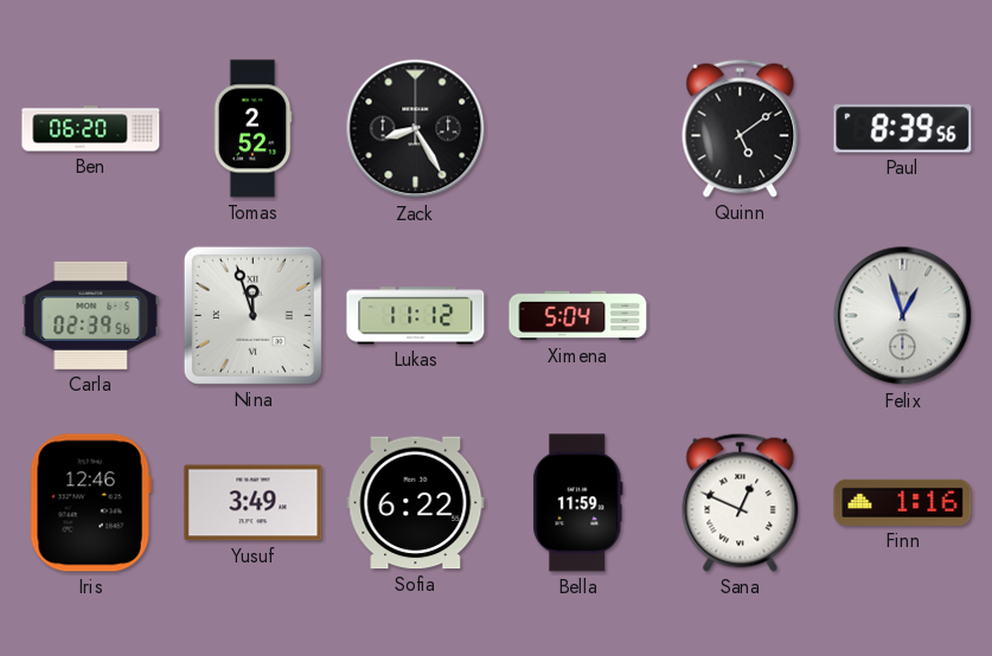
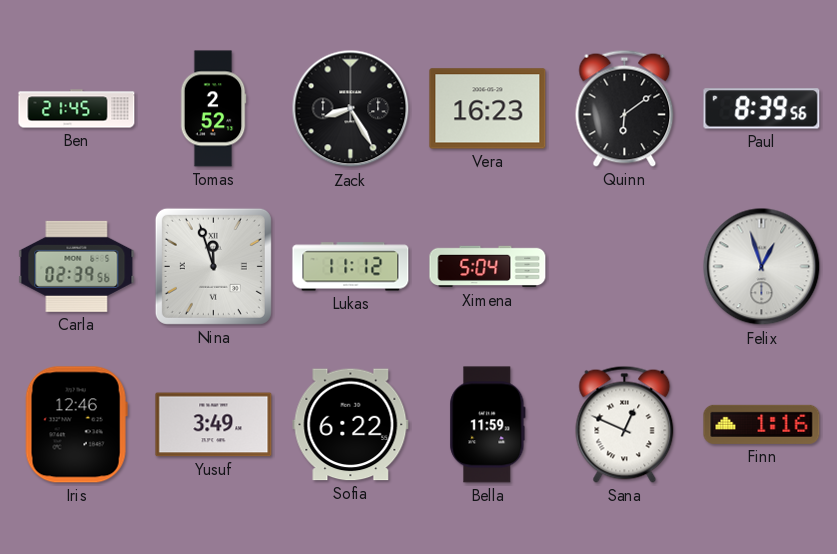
Ben: 06:20 -> 21:45
Vera: none -> 16:23
Quinn: 5:09 -> 6:09
